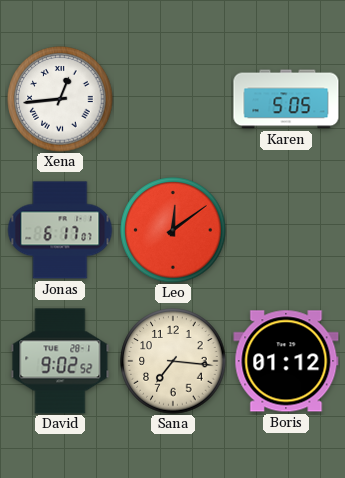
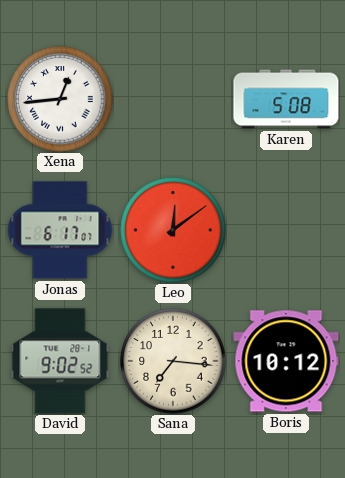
Karen: 5:05 -> 5:08
Boris: 01:12 -> 10:12
